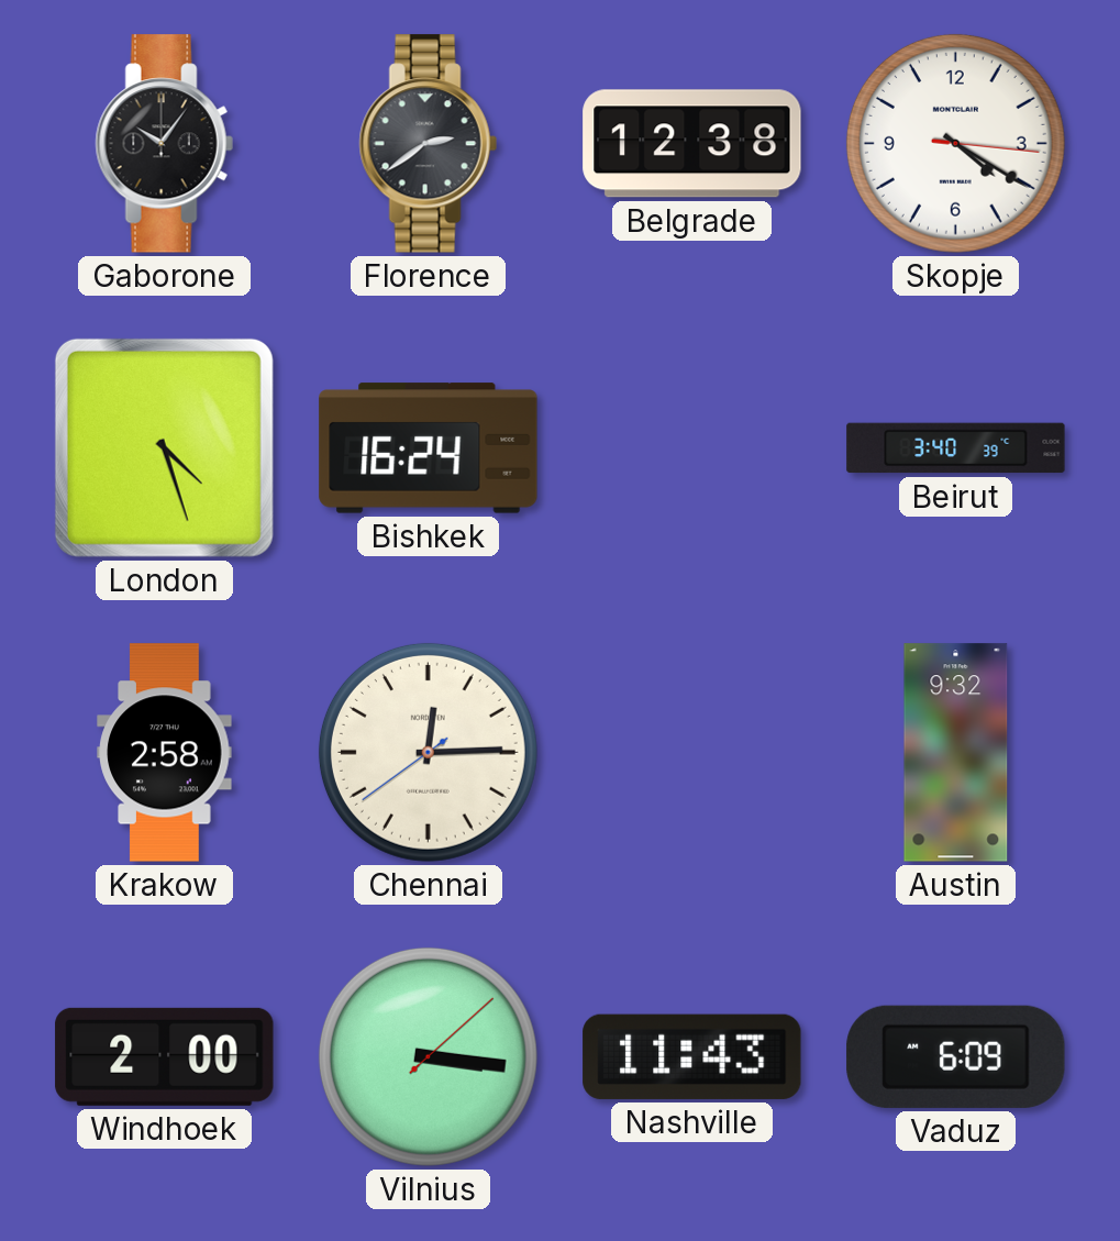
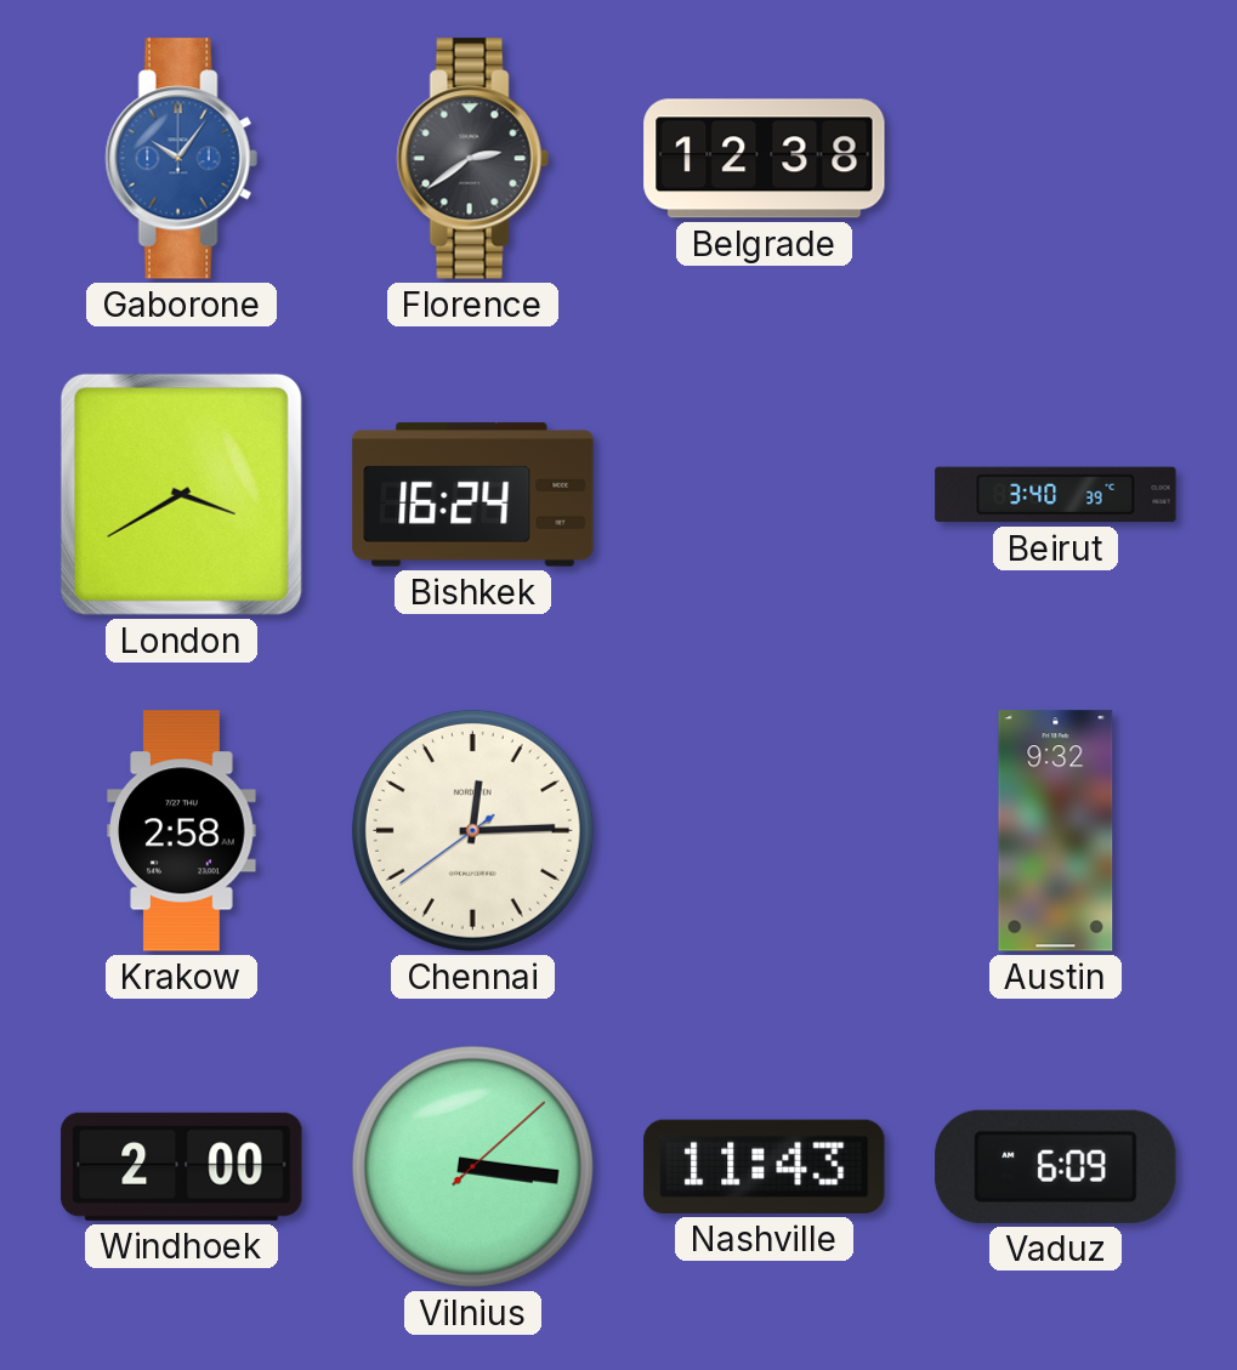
Gaborone dial: black -> blue
Skopje: 4:20 -> none
London: 4:27 -> 3:40
